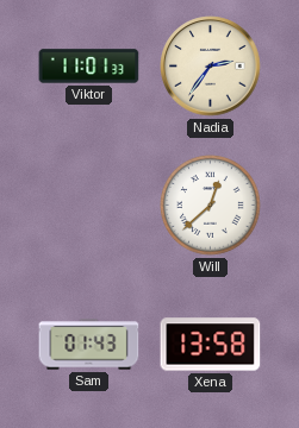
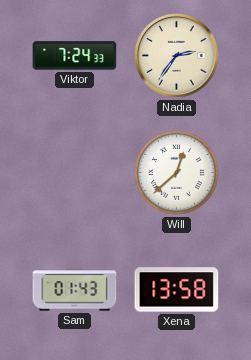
Viktor: 11:01 -> 7:24
